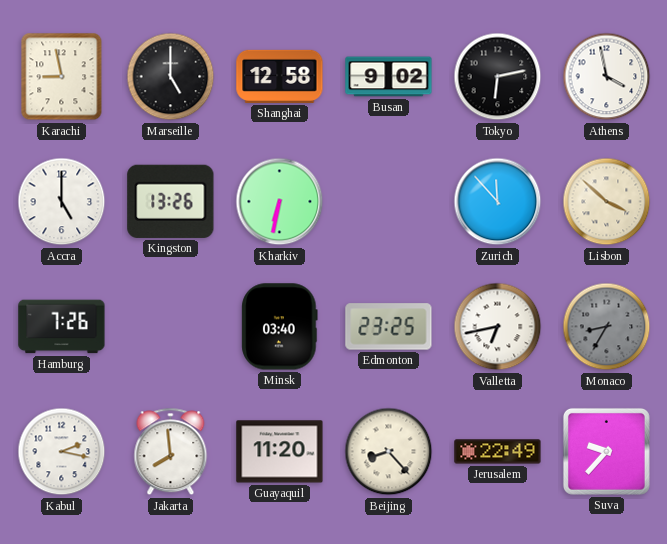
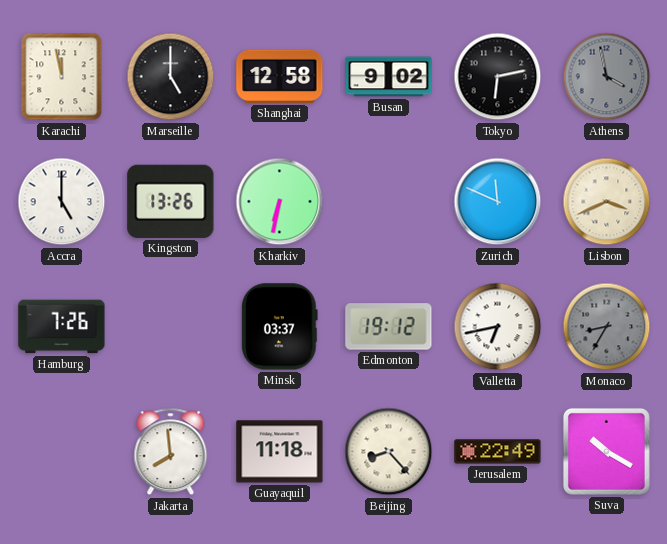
Karachi: 8:58 -> 11:58
Athens dial: white -> grey
Zurich: 11:53 -> 11:49
Lisbon: 3:52 -> 3:41
Minsk: 03:40 -> 03:37
Edmonton: 23:25 -> 19:12
Kabul: 2:17 -> none
Guayaquil: 11:20 -> 11:18
Suva: 9:37 -> 10:20
